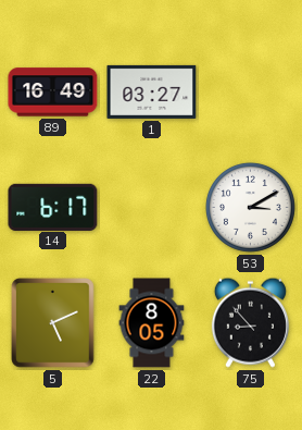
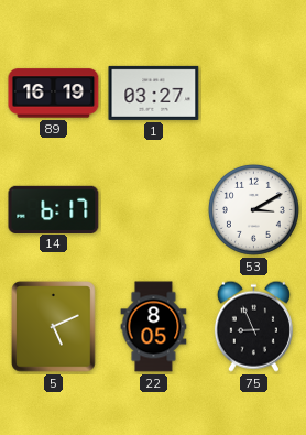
89: 16:49 -> 16:19
75: 8:53 -> 8:56
